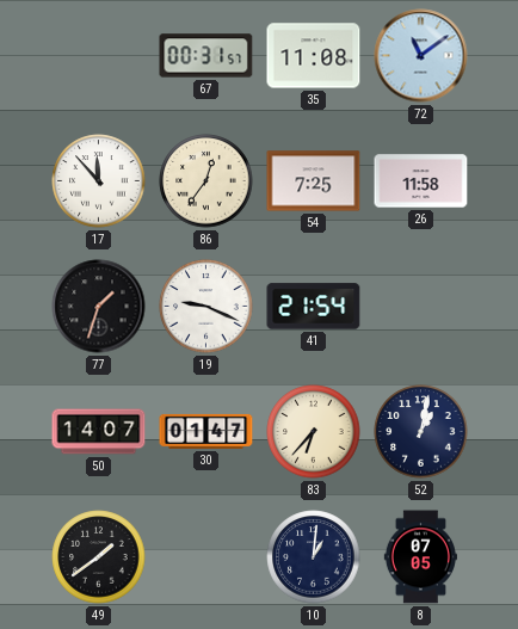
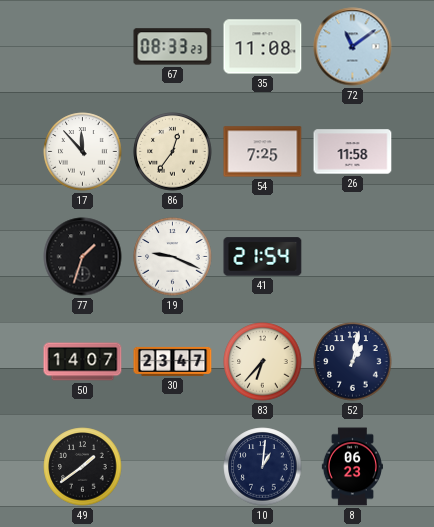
67: 00:31 -> 08:33
30: 01:47 -> 23:47
8: 07:05 -> 06:23
